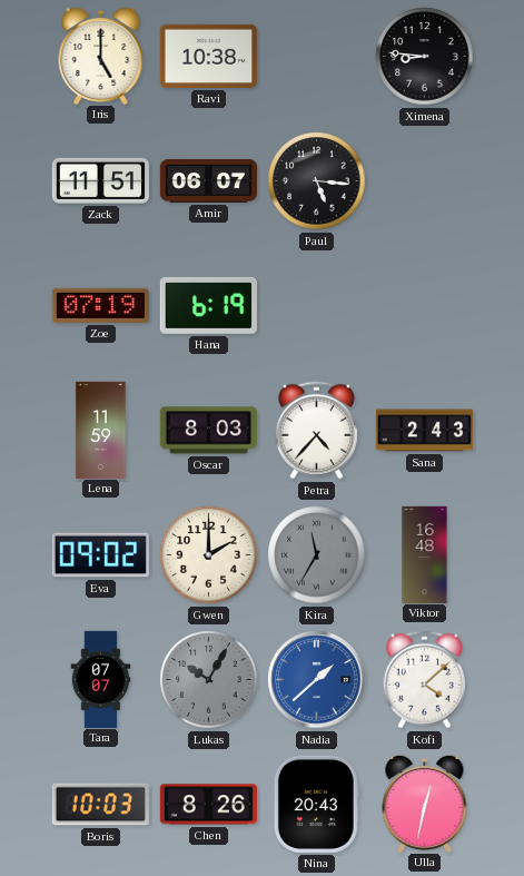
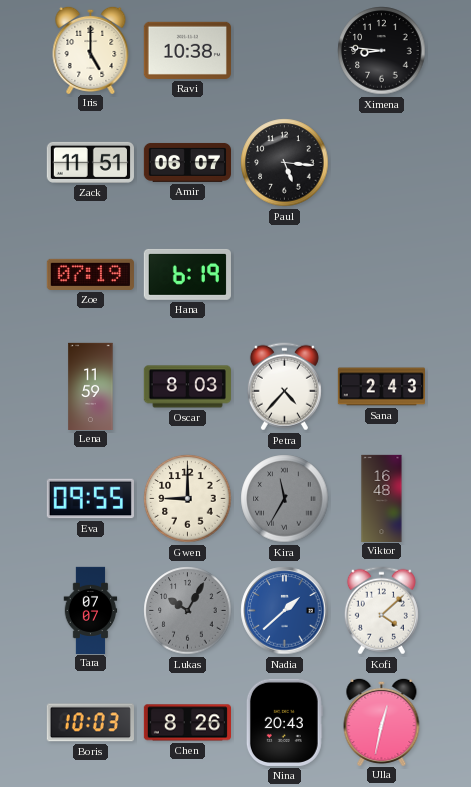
Eva: 09:02 -> 09:55
Gwen: 2:00 -> 9:00
